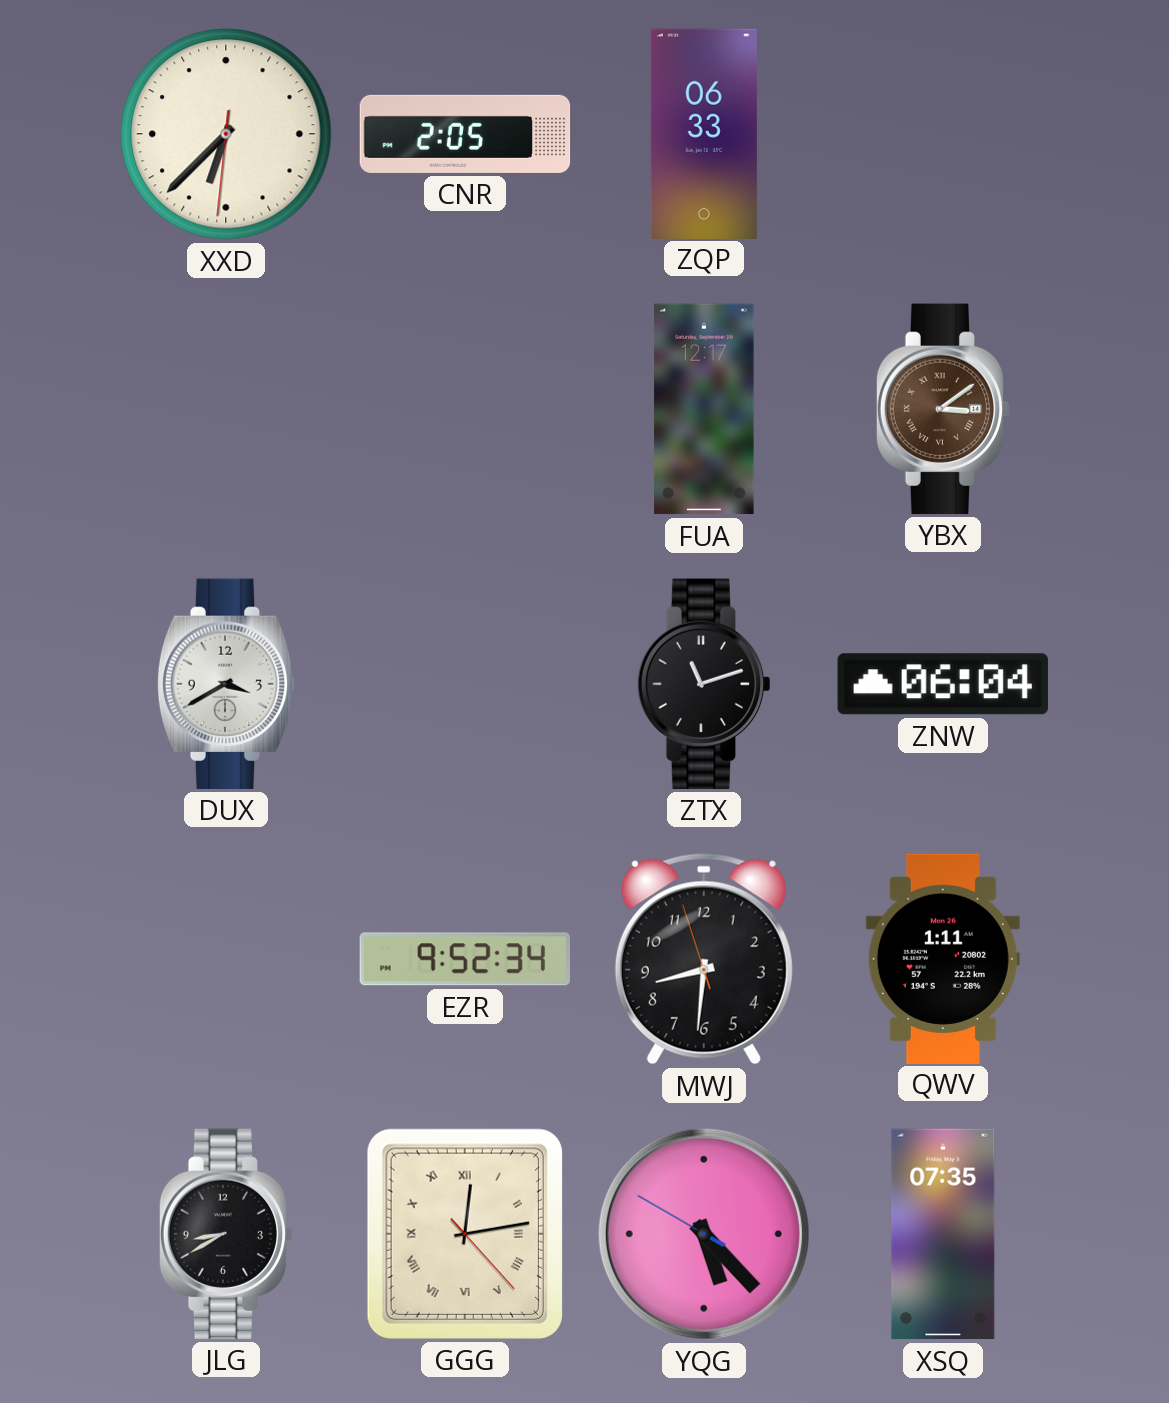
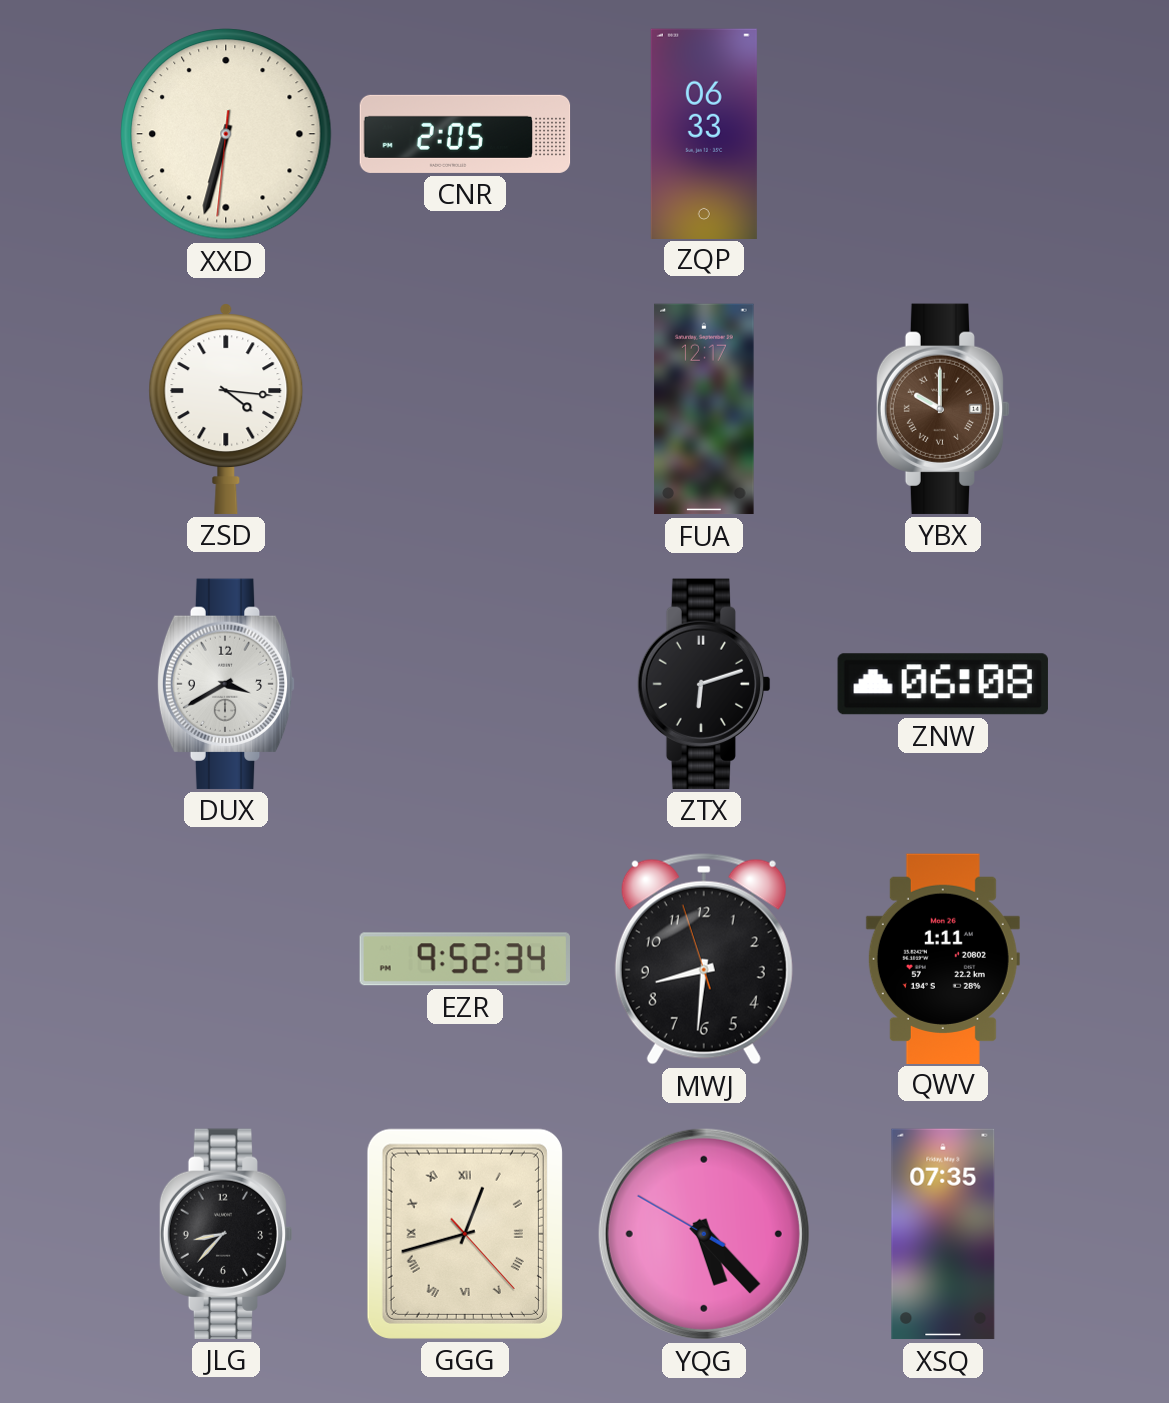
XXD: 6:37 -> 6:32
ZSD: none -> 4:16
YBX: 3:09 -> 10:00
ZTX: 11:12 -> 6:12
ZNW: 06:04 -> 06:08
JLG: 8:40 -> 8:37
GGG: 12:13 -> 12:42
